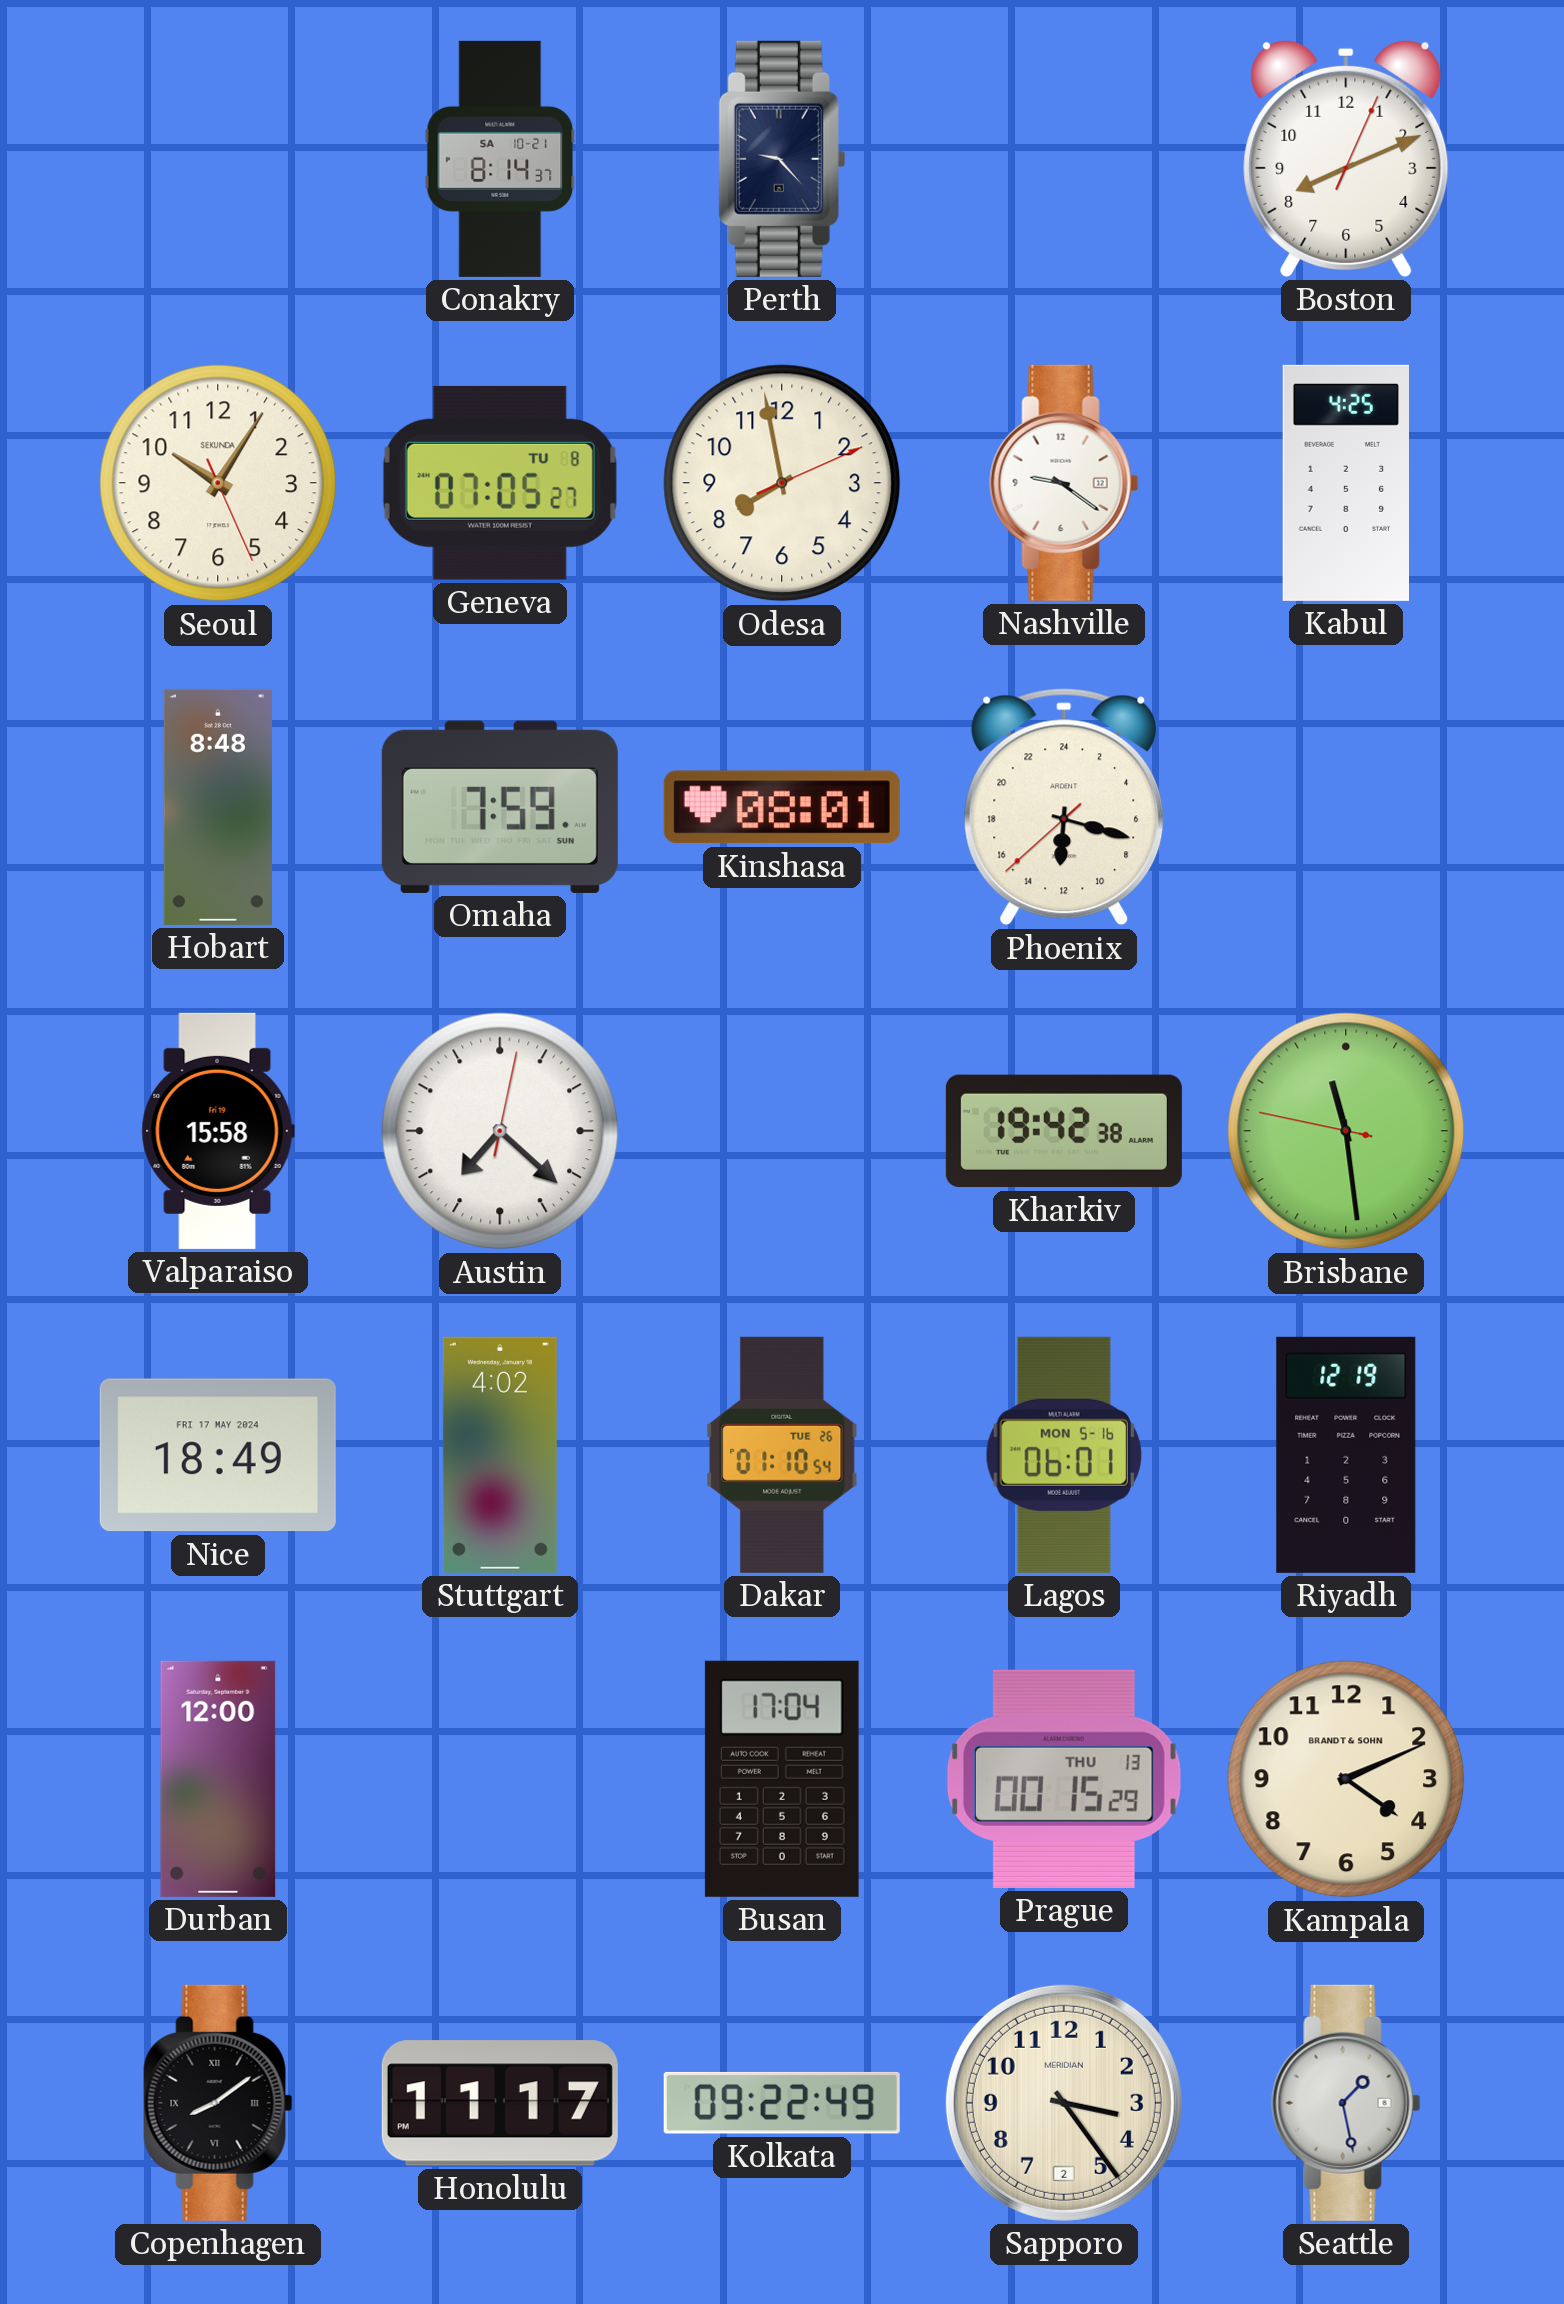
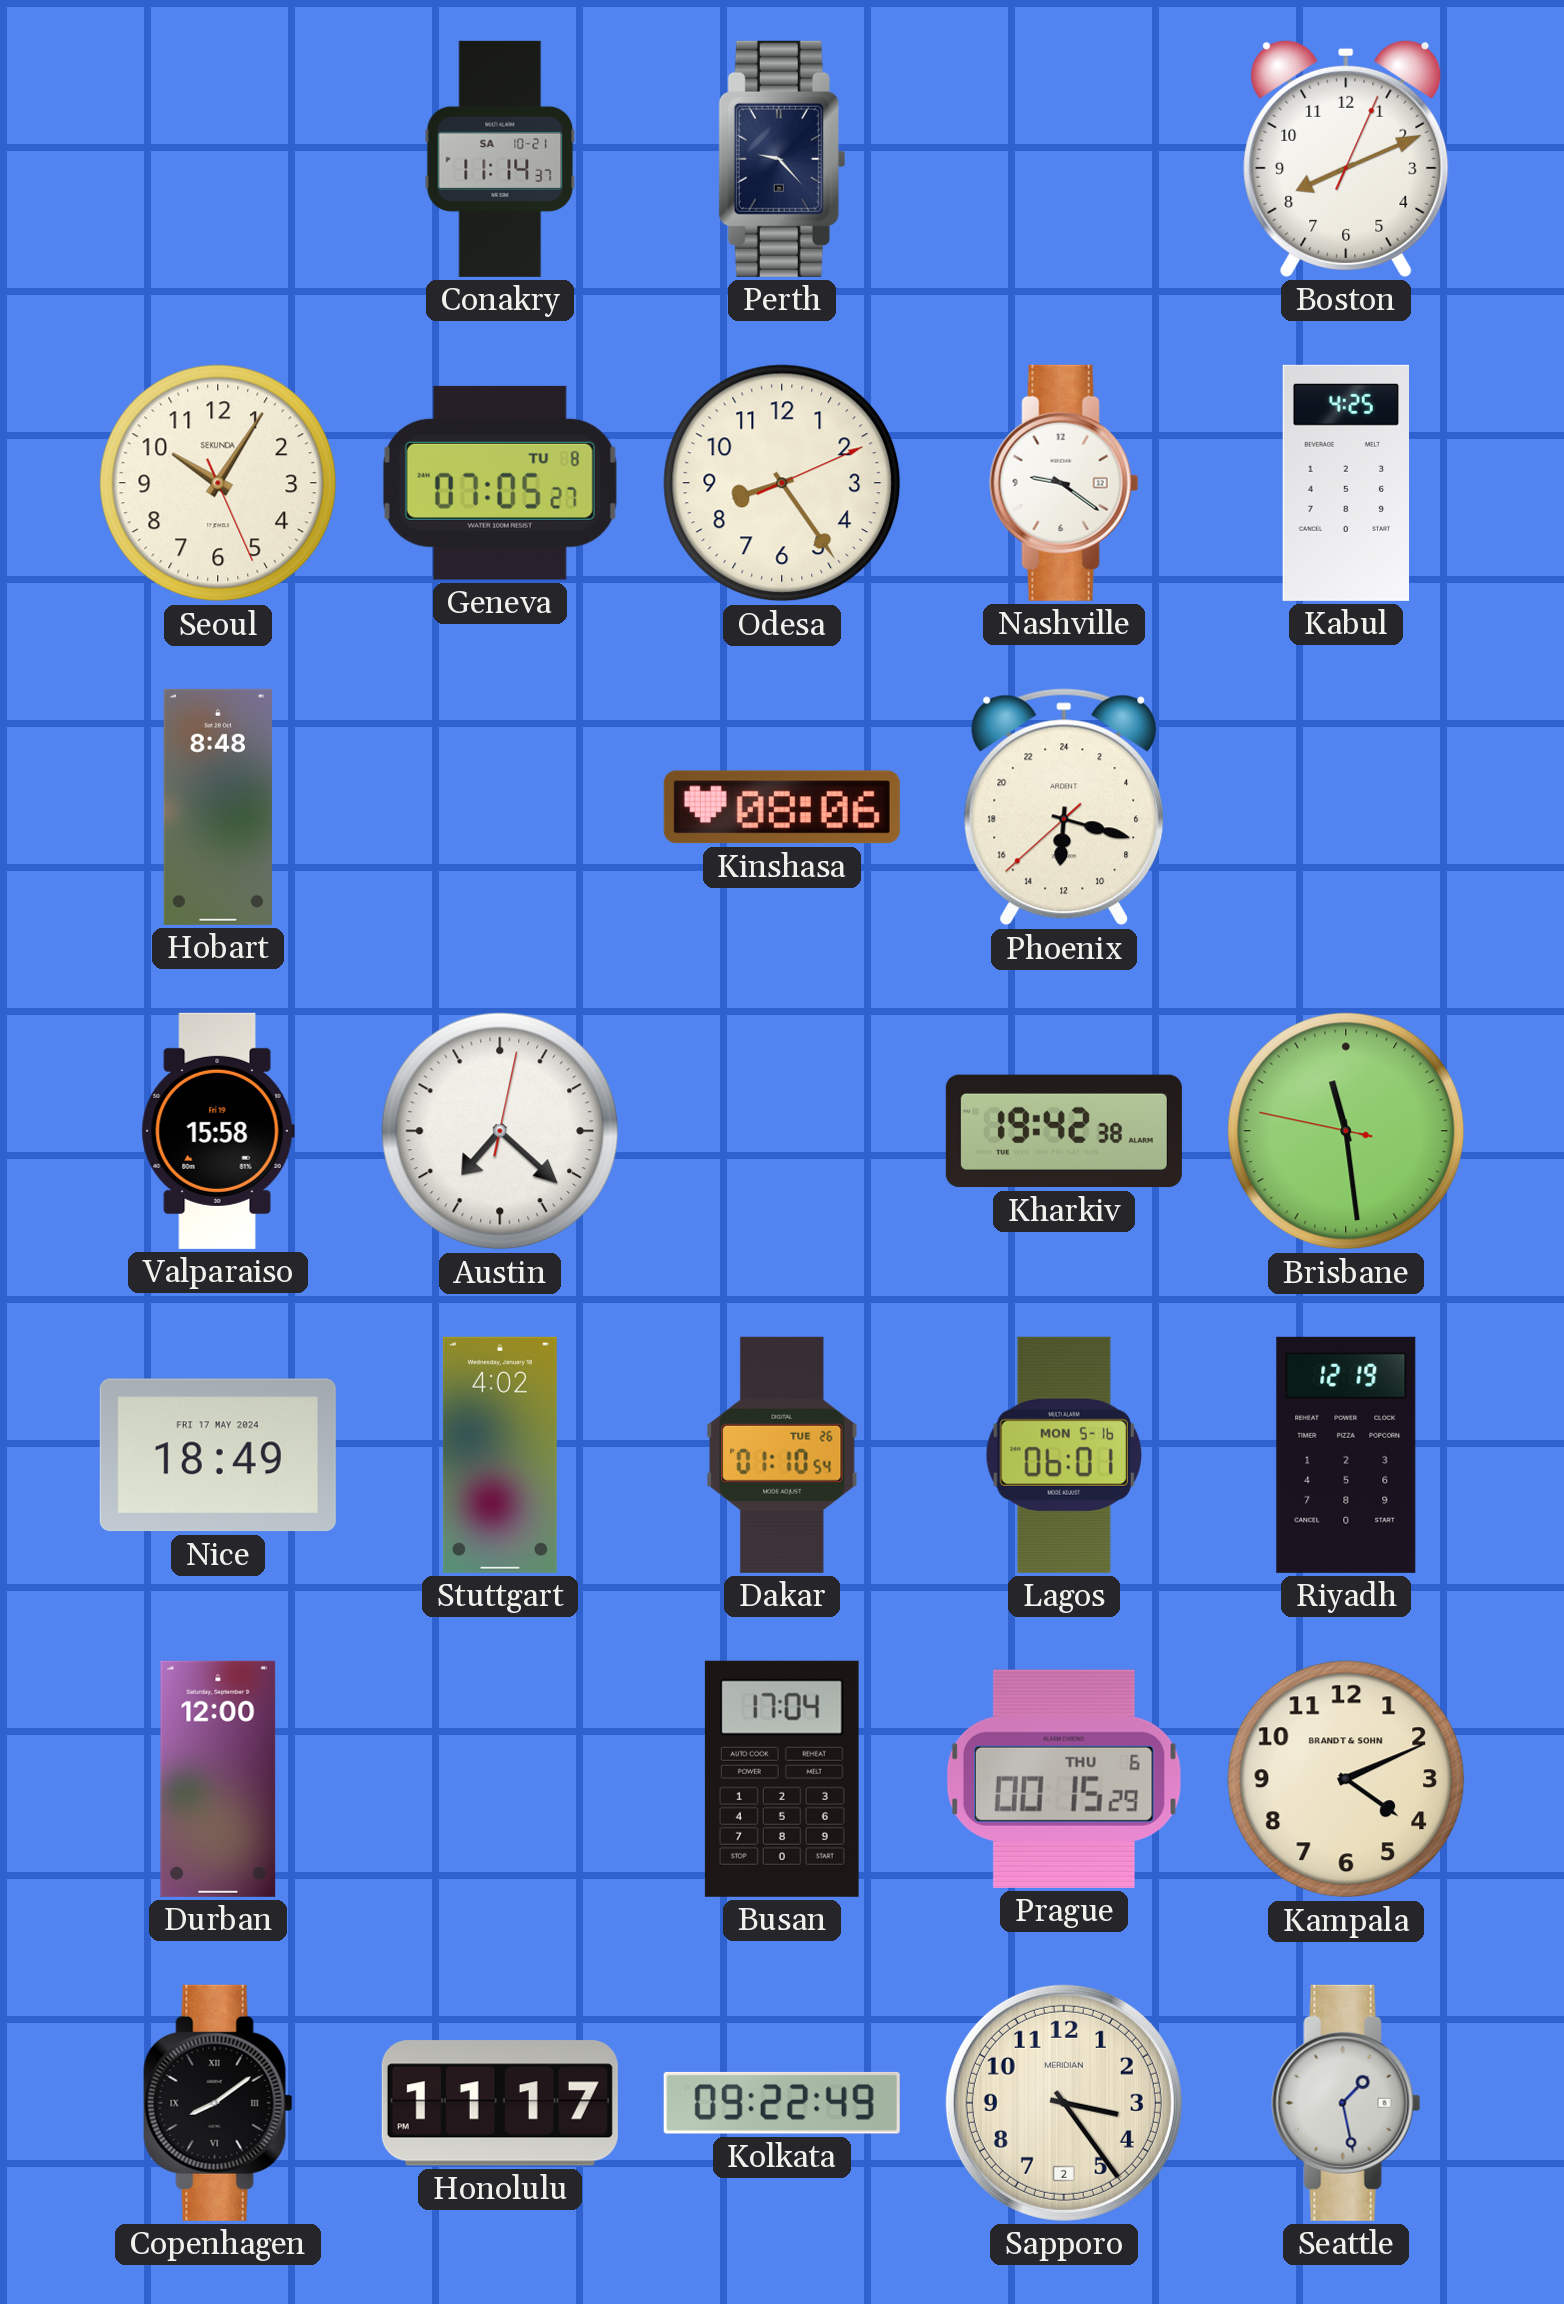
Conakry: 8:14 -> 11:14
Odesa: 7:58 -> 8:24
Omaha: 7:59 -> none
Kinshasa: 08:01 -> 08:06
Prague date: THU 13 -> THU 6
